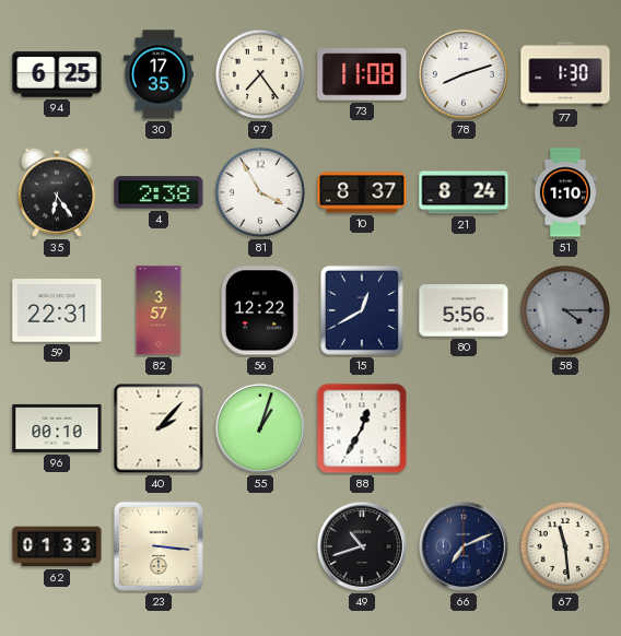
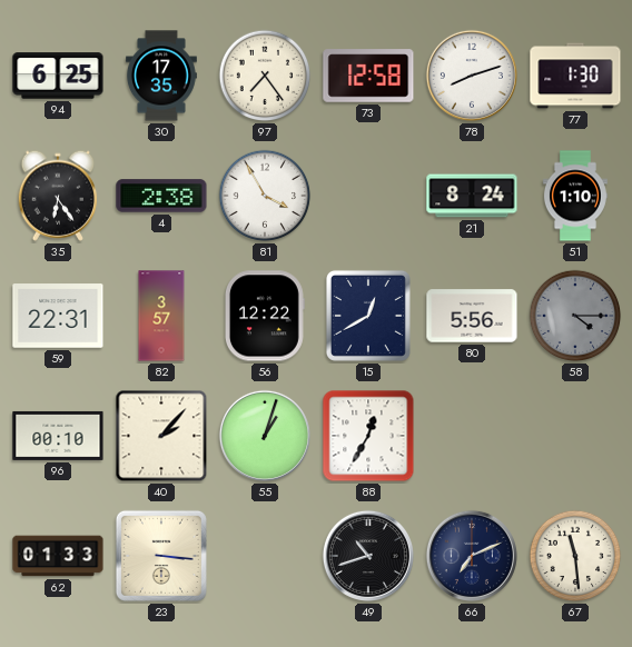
73: 11:08 -> 12:58
10: 8:37 -> none
